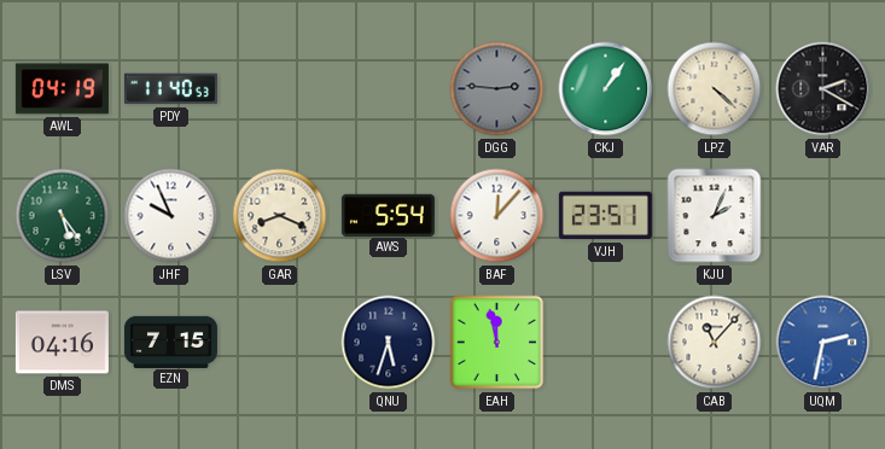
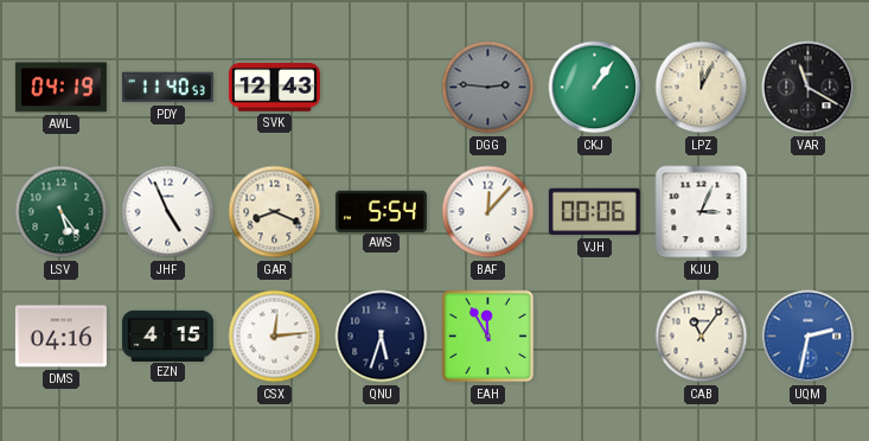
SVK: none -> 12:43
LPZ: 4:22 -> 12:04
VAR: 2:20 -> 11:20
JHF: 9:56 -> 4:56
VJH: 23:51 -> 00:06
KJU: 2:04 -> 3:04
EZN: 7:15 -> 4:15
CSX: none -> 12:14
EAH: 11:58 -> 11:55
CAB: 11:07 -> 11:06
